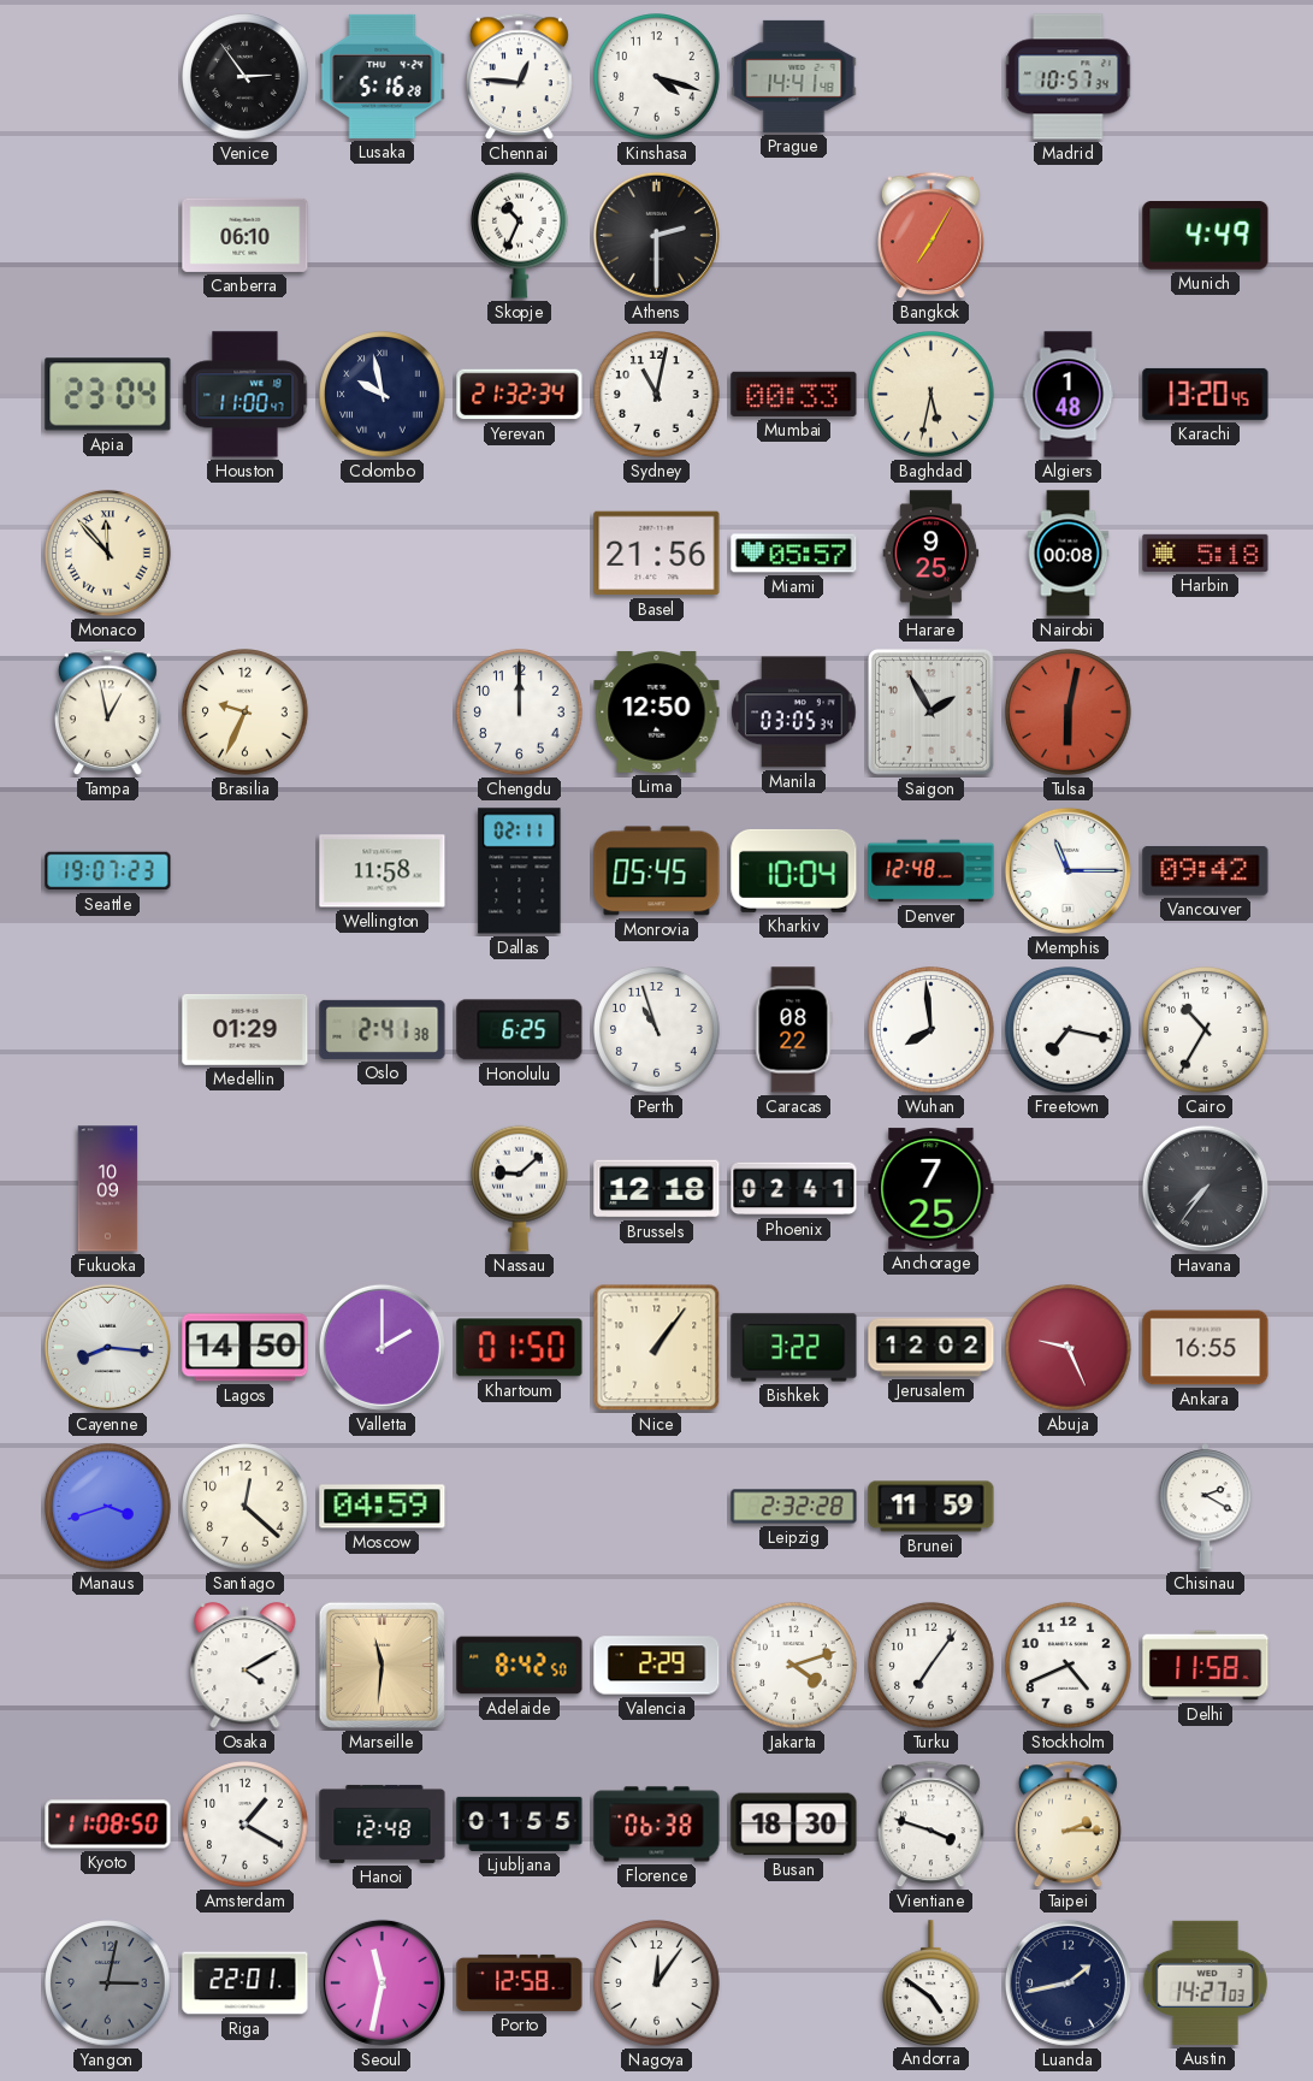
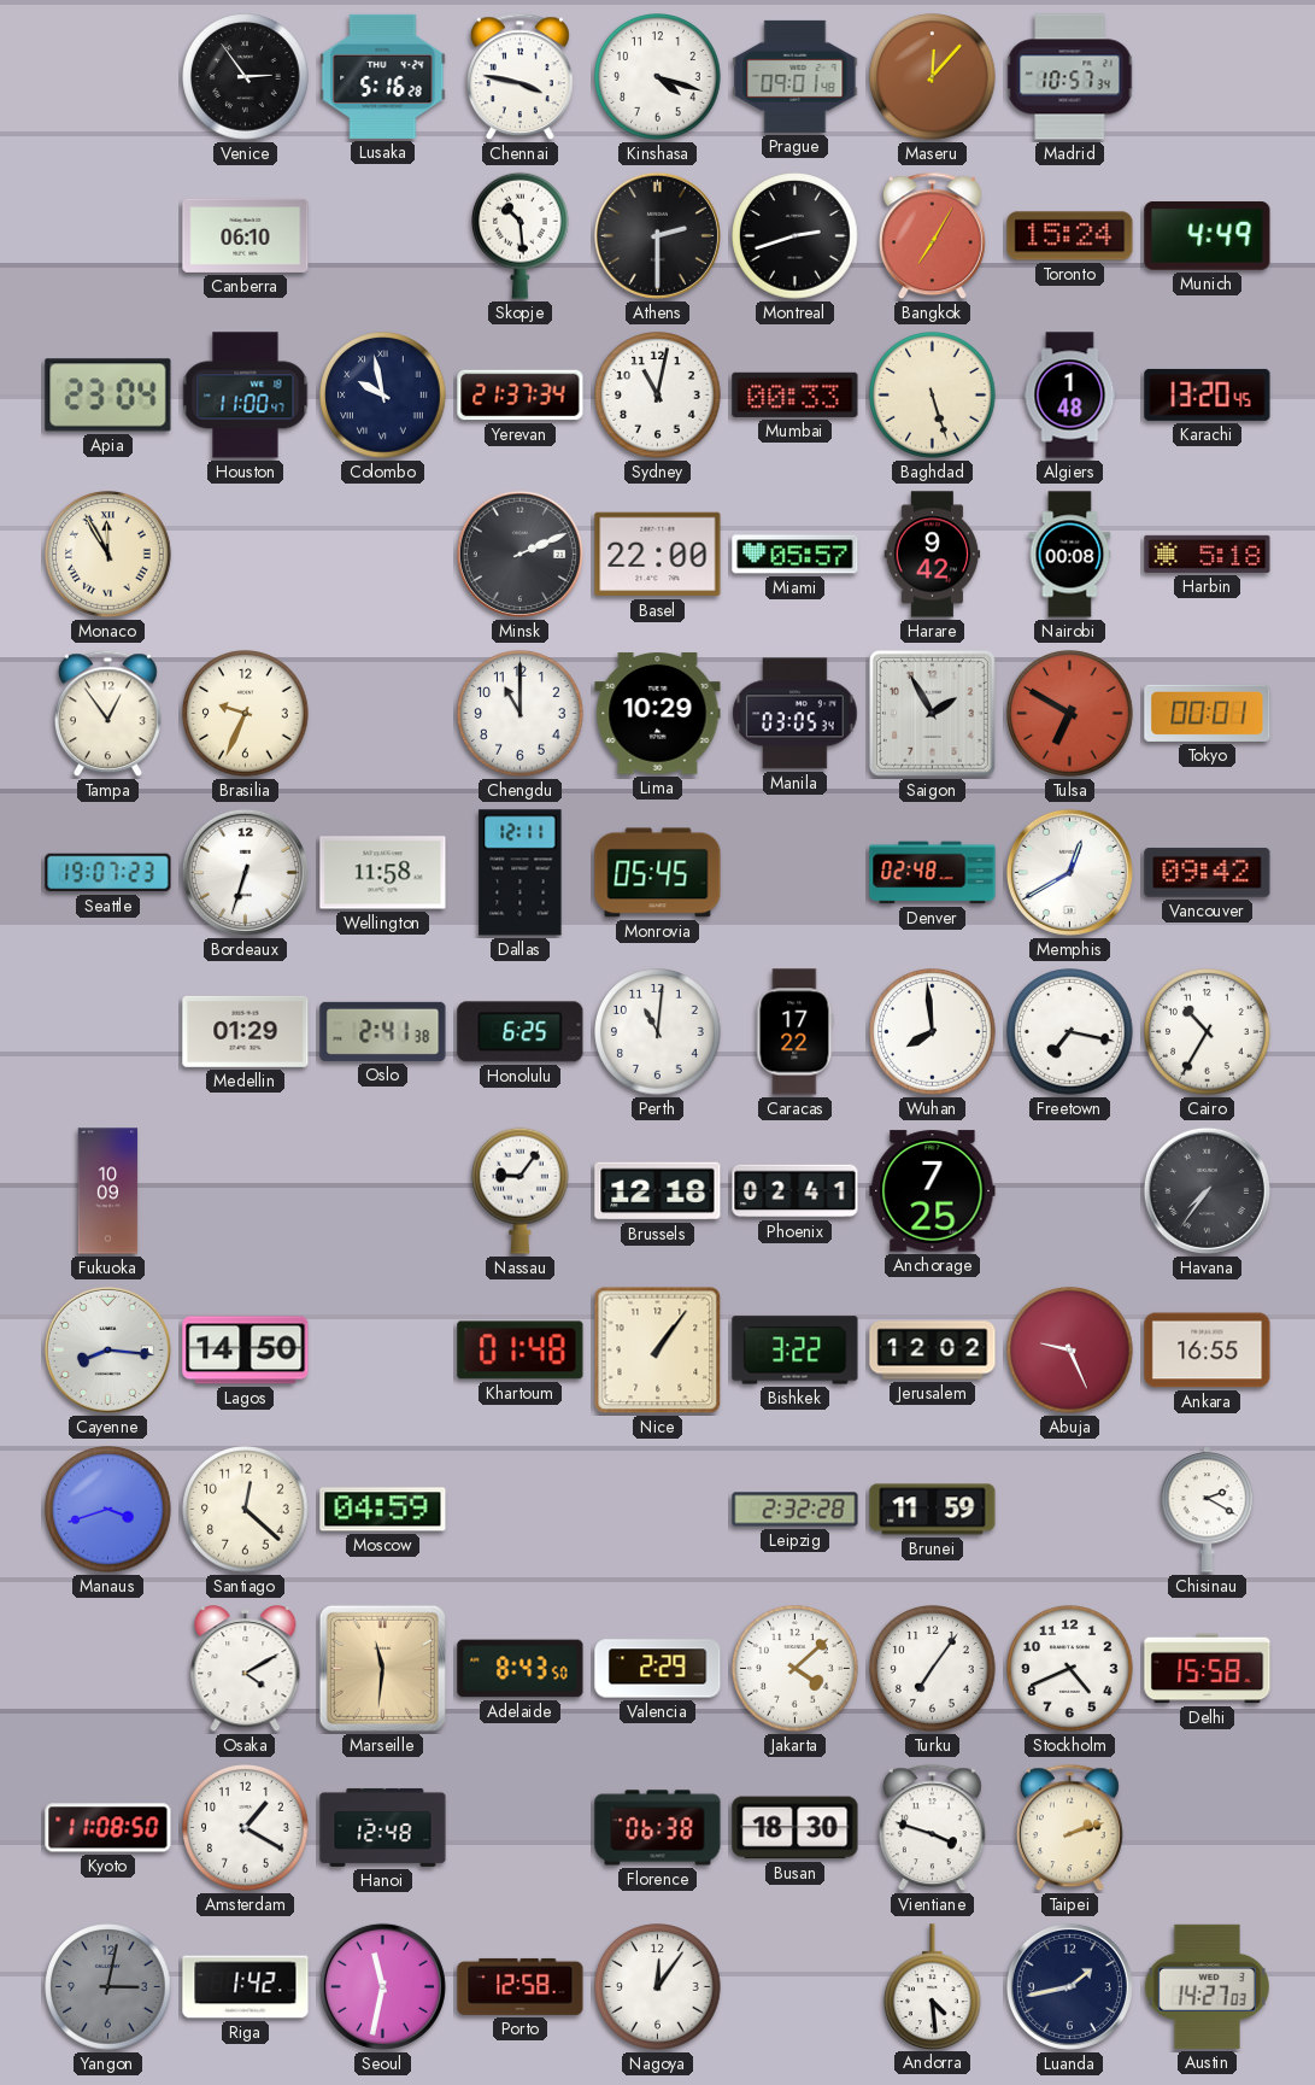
Chennai: 12:46 -> 3:47
Prague: 14:41 -> 09:01
Maseru: none -> 12:07
Skopje: 10:34 -> 10:29
Montreal: none -> 2:42
Toronto: none -> 15:24
Yerevan: 21:32 -> 21:37
Baghdad: 5:32 -> 5:27
Monaco: 11:53 -> 11:55
Minsk: none -> 2:11
Basel: 21:56 -> 22:00
Harare: 9:25 -> 9:42
Tampa: 12:58 -> 12:54
Chengdu: 12:00 -> 11:00
Lima: 12:50 -> 10:29
Tulsa: 6:02 -> 6:50
Tokyo: none -> 00:01
Bordeaux: none -> 6:33
Dallas: 02:11 -> 12:11
Kharkiv: 10:04 -> none
Denver: 12:48 -> 02:48
Memphis: 11:15 -> 12:40
Perth: 10:57 -> 11:01
Caracas: 08:22 -> 17:22
Nassau: 9:08 -> 9:06
Valletta: 2:00 -> none
Khartoum: 01:50 -> 01:48
Adelaide: 8:42 -> 8:43
Jakarta: 4:12 -> 4:08
Delhi: 11:58 -> 15:58
Ljubljana: 01:55 -> none
Taipei: 2:15 -> 2:12
Riga: 22:01 -> 1:42
Andorra: 4:51 -> 4:29
